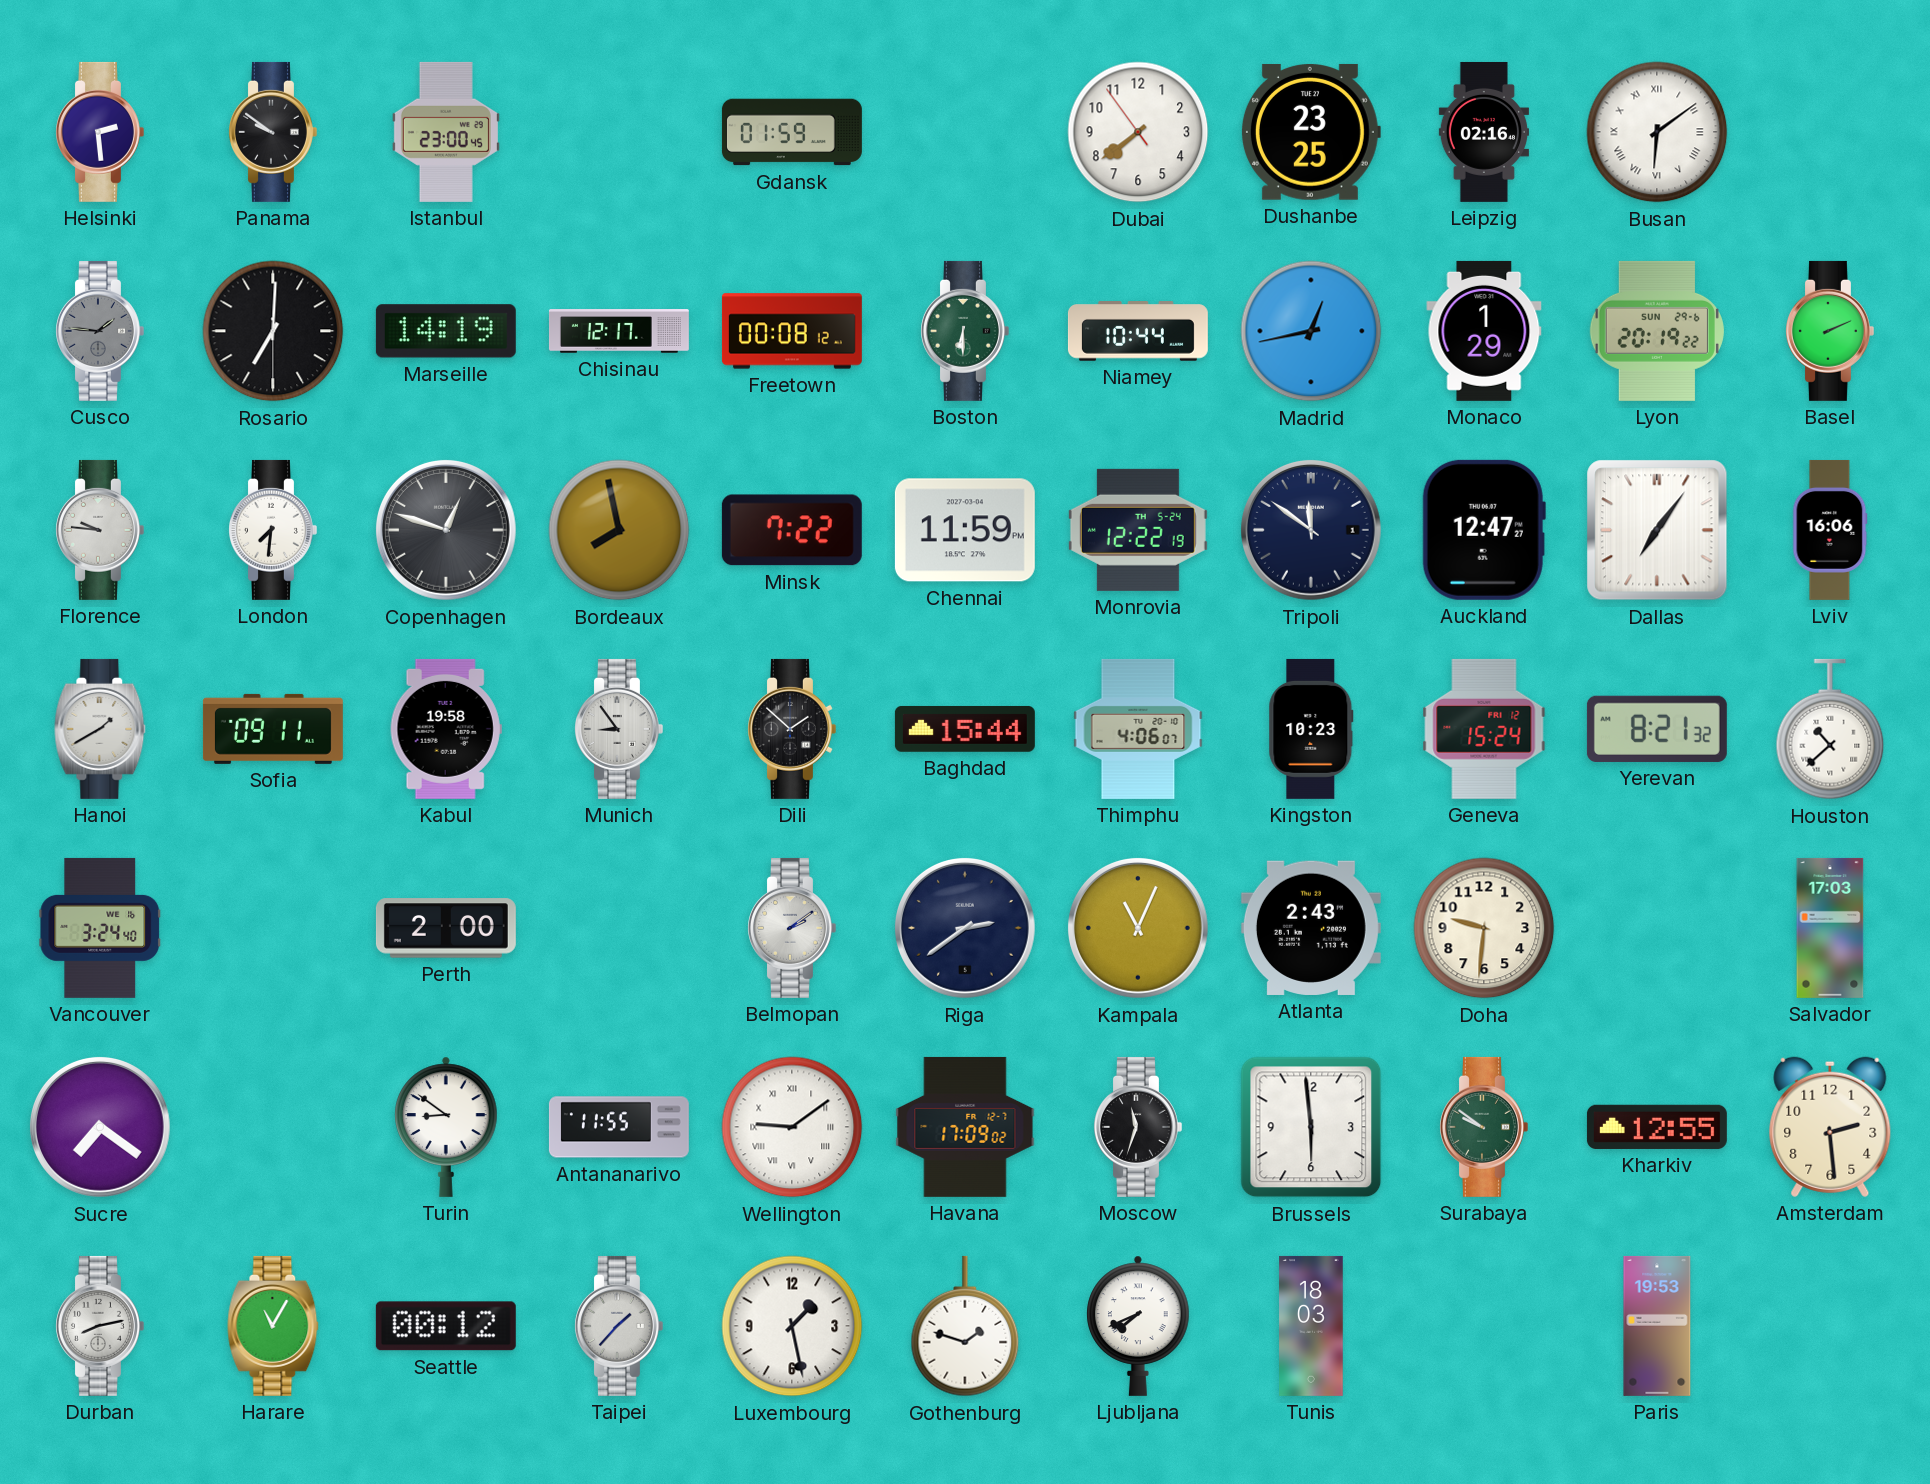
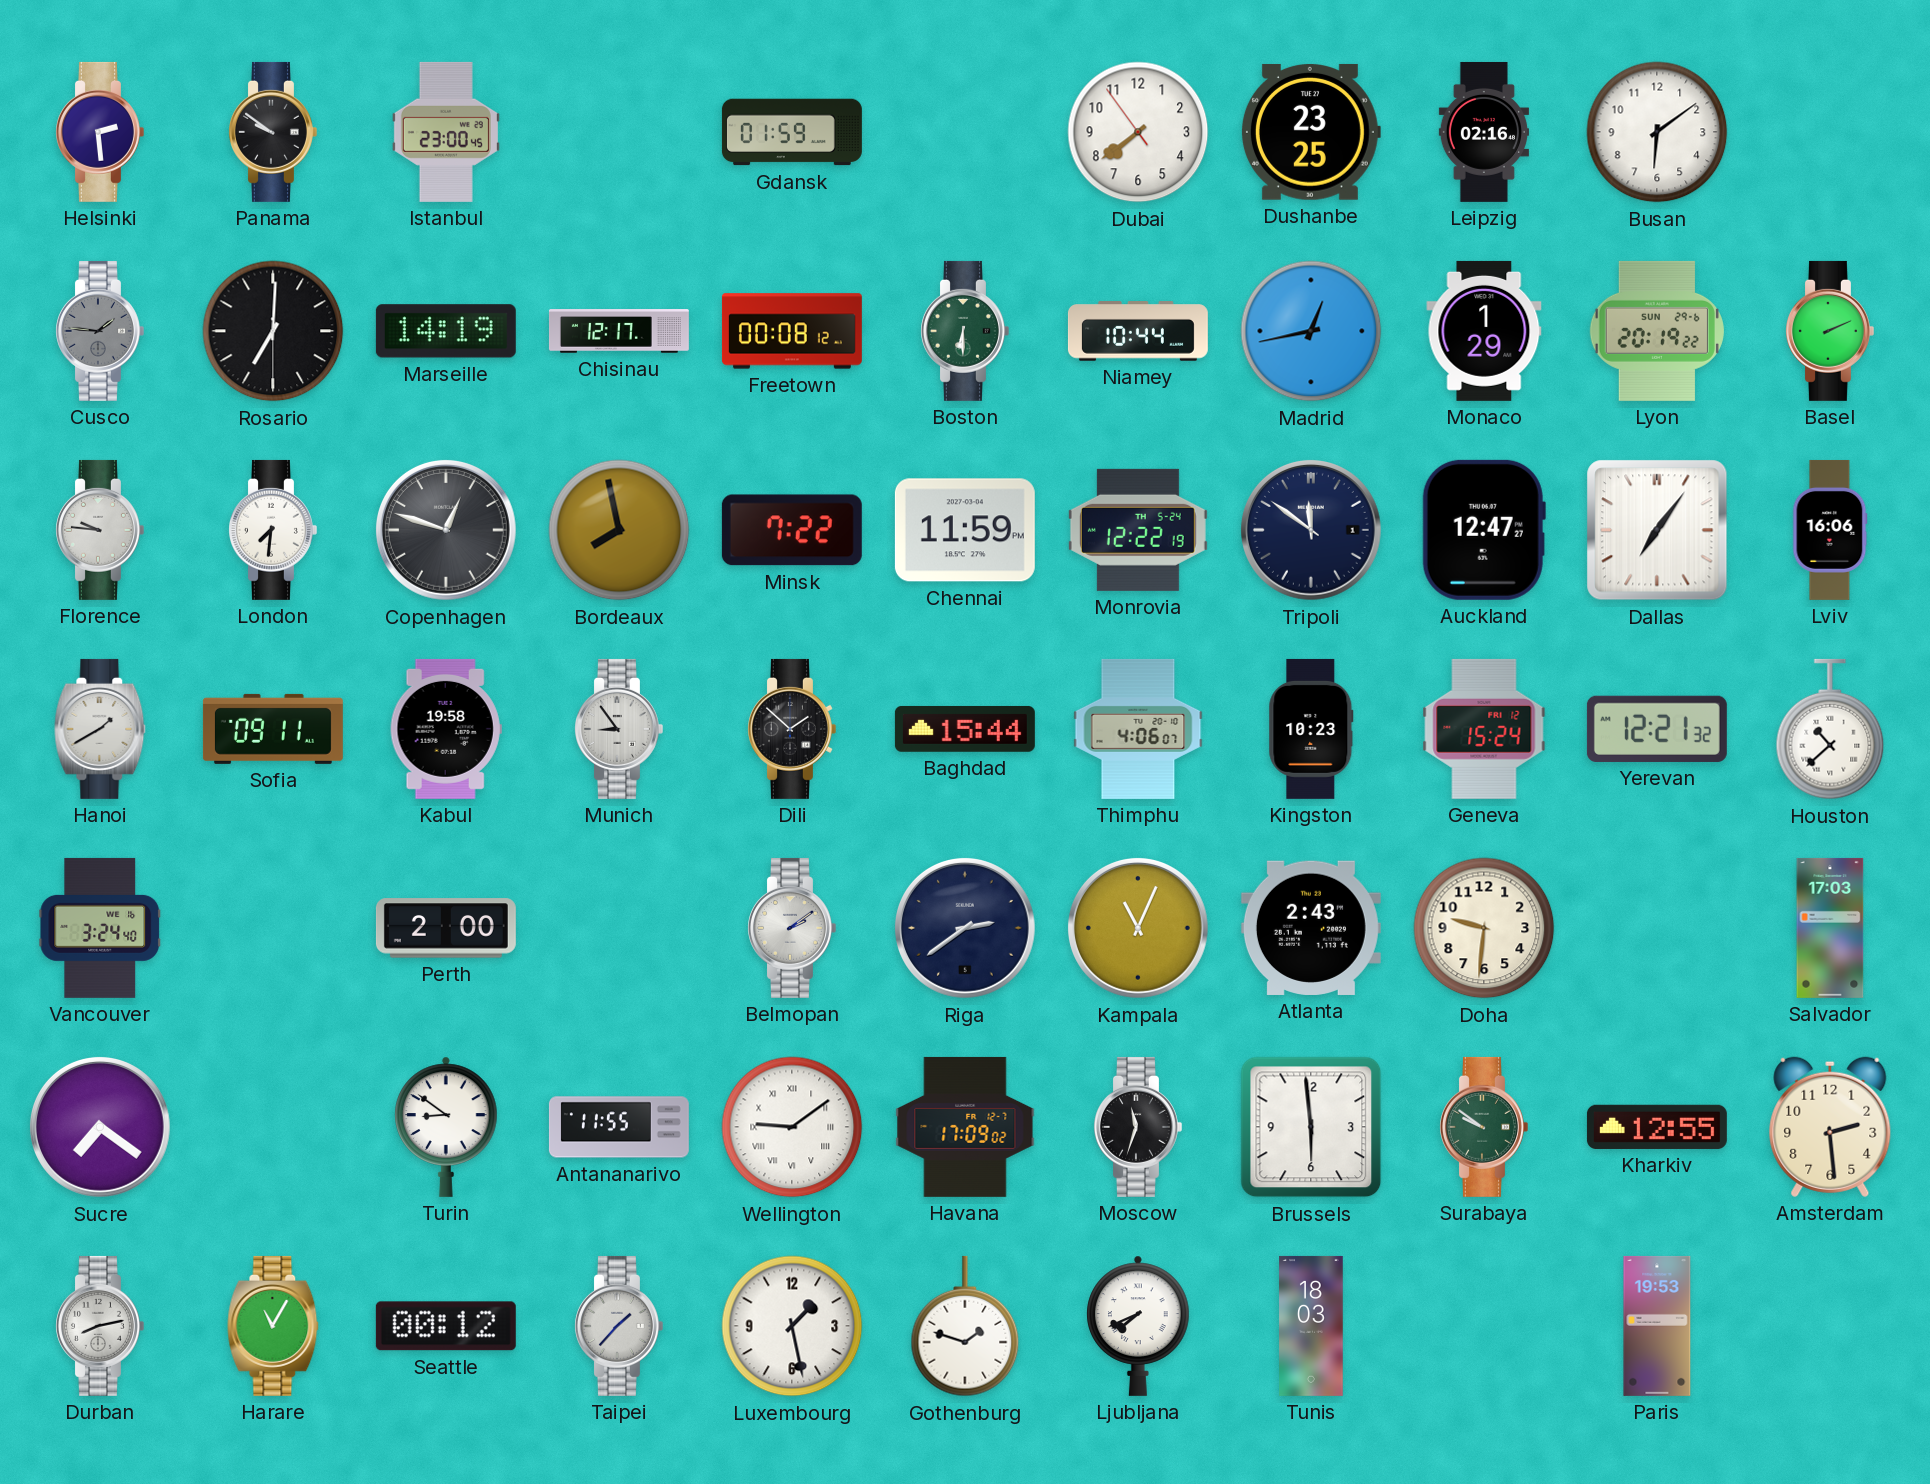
Busan numerals: Roman -> Arabic
Yerevan: 8:21 -> 12:21
